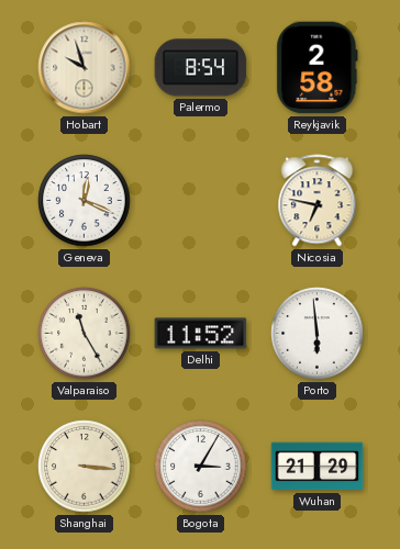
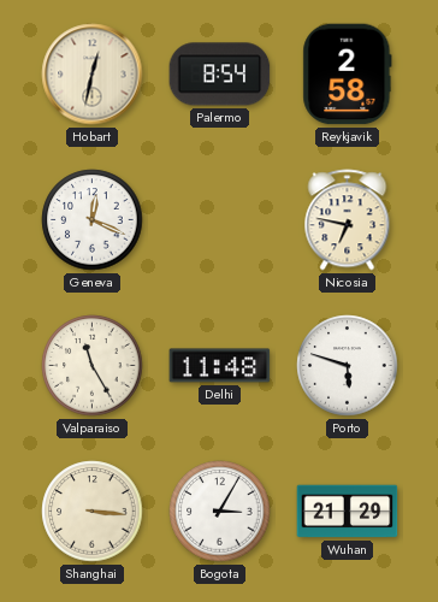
Hobart: 9:57 -> 12:32
Delhi: 11:52 -> 11:48
Porto: 5:59 -> 5:48
